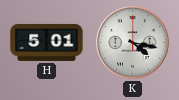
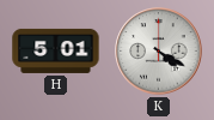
K: 4:17 -> 4:20
